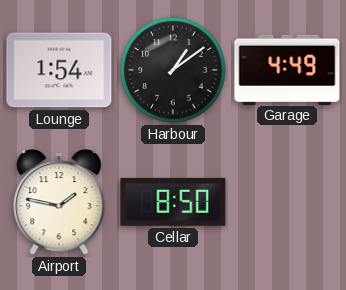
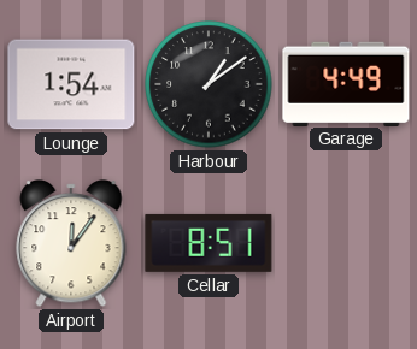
Airport: 1:47 -> 12:06
Cellar: 8:50 -> 8:51
